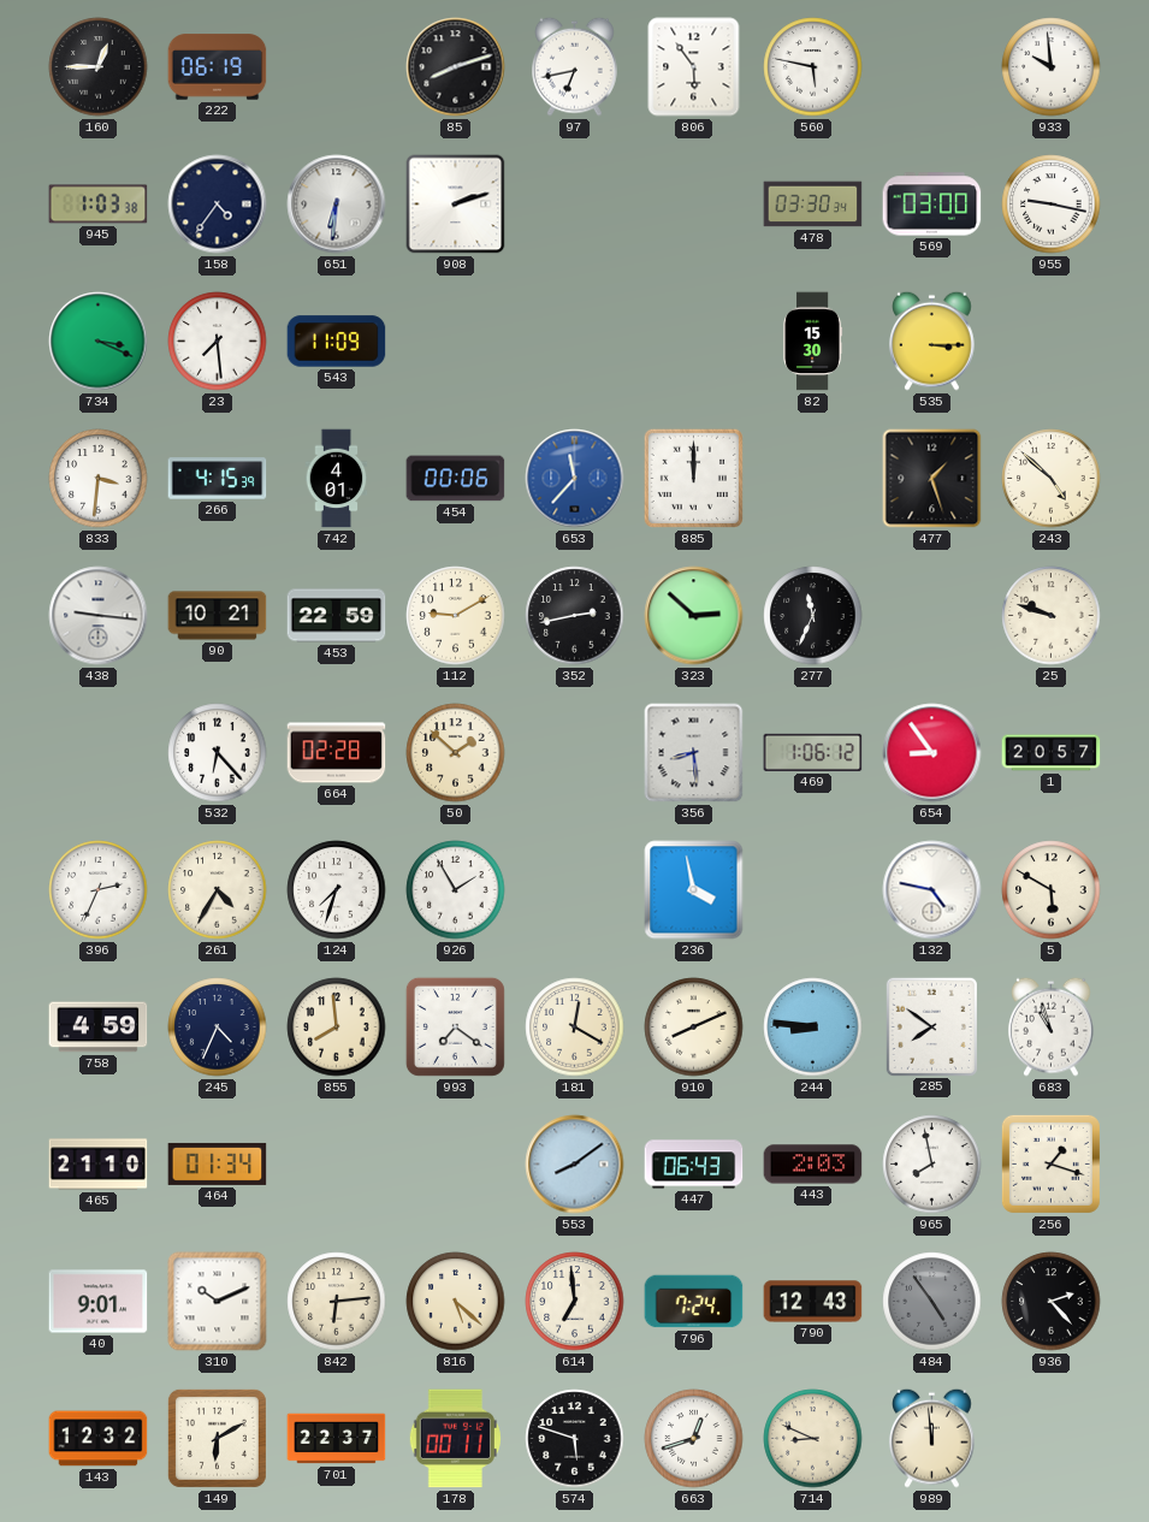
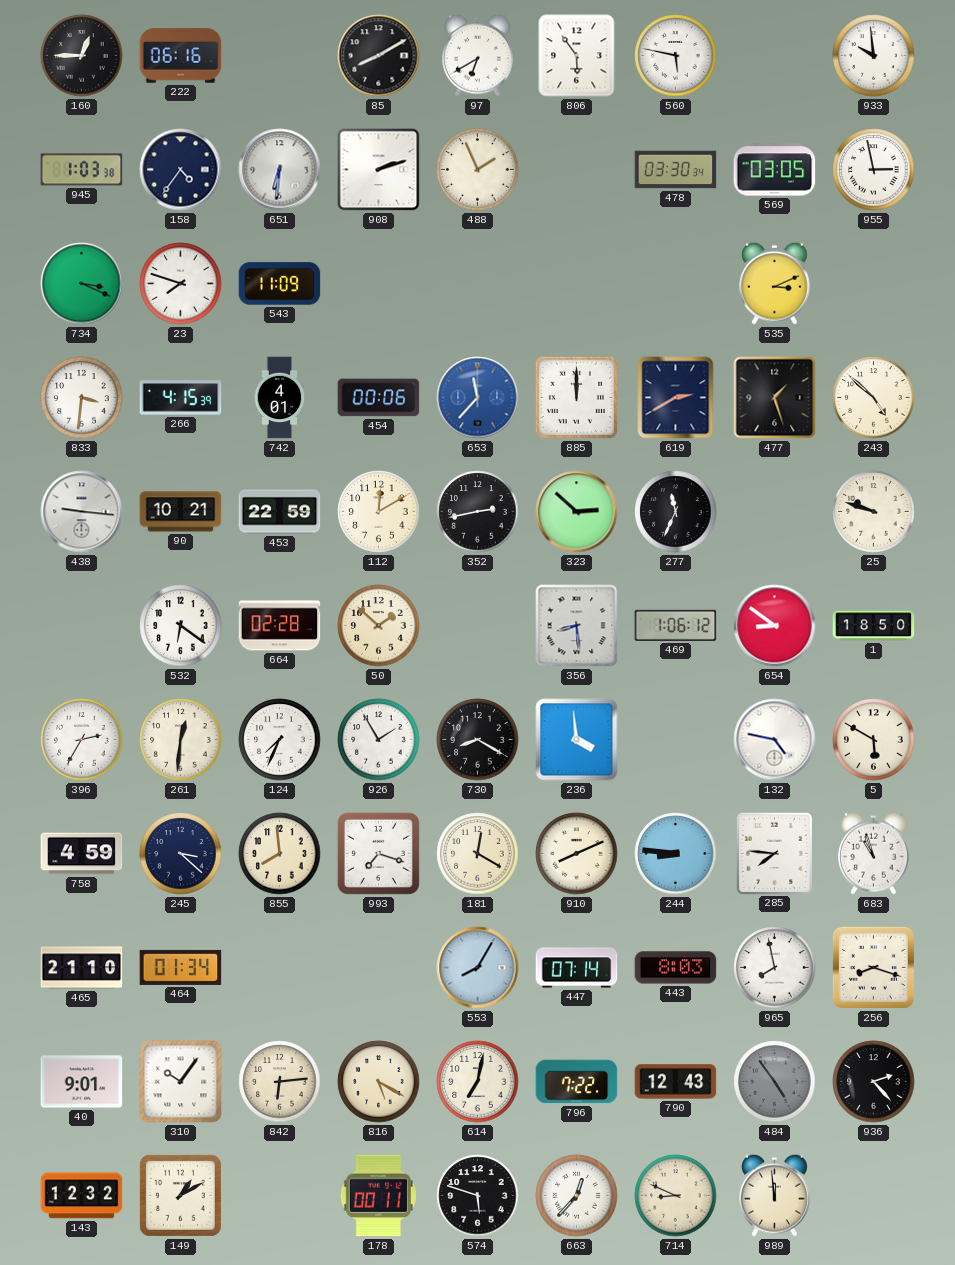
222: 06:19 -> 06:16
85: 8:12 -> 8:10
97: 6:43 -> 6:40
488: none -> 1:56
569: 03:00 -> 03:05
955: 9:17 -> 2:58
23: 7:29 -> 7:48
82: 15:30 -> none
535: 3:15 -> 3:11
619: none -> 2:40
112: 9:10 -> 12:10
532: 6:23 -> 6:21
654: 8:54 -> 8:51
1: 20:57 -> 18:50
396: 2:34 -> 2:35
261: 4:35 -> 12:31
124: 7:33 -> 7:34
730: none -> 8:20
236: 3:58 -> 3:59
245: 4:34 -> 3:22
993: 7:21 -> 7:18
285: 7:51 -> 7:46
553: 8:09 -> 8:05
447: 06:43 -> 07:14
443: 2:03 -> 8:03
256: 1:18 -> 8:18
310: 10:11 -> 10:06
816: 5:22 -> 5:20
614: 6:59 -> 7:02
796: 7:24 -> 7:22
149: 6:10 -> 1:10
701: 22:37 -> none
663: 12:42 -> 12:37
